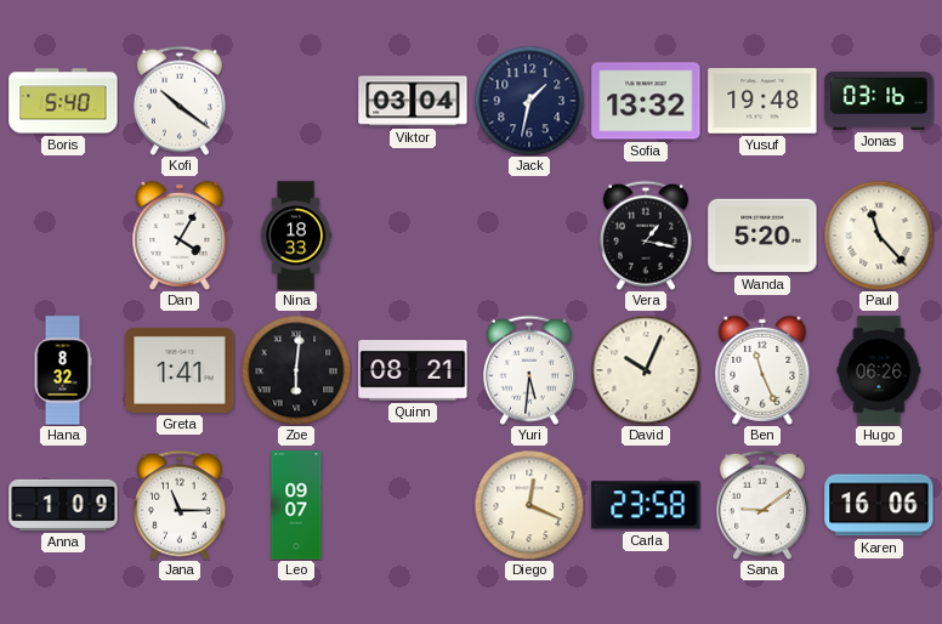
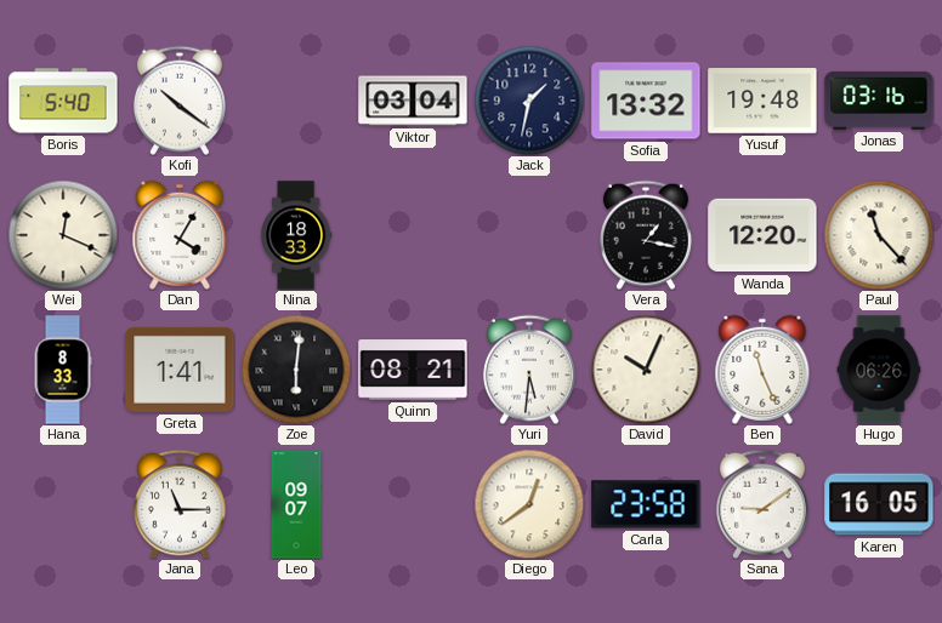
Wei: none -> 12:19
Wanda: 5:20 -> 12:20
Hana: 8:32 -> 8:33
Anna: 1:09 -> none
Diego: 12:19 -> 12:39
Karen: 16:06 -> 16:05
